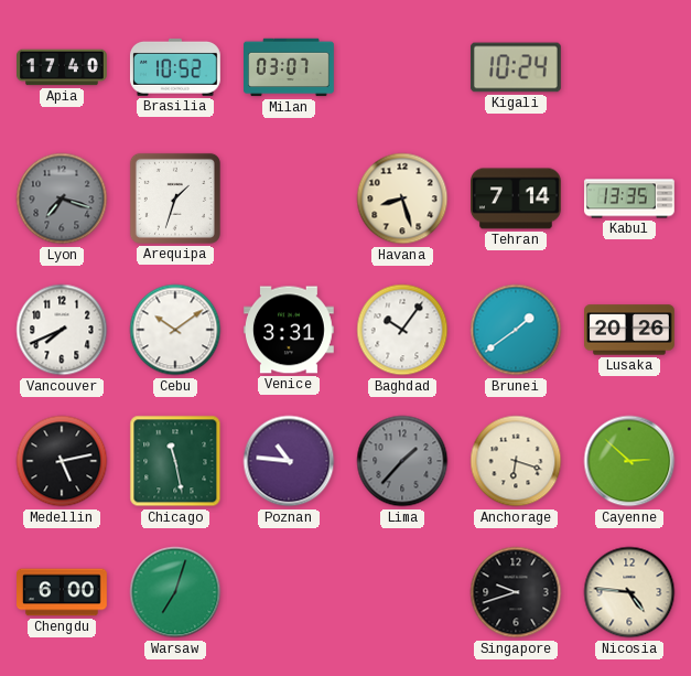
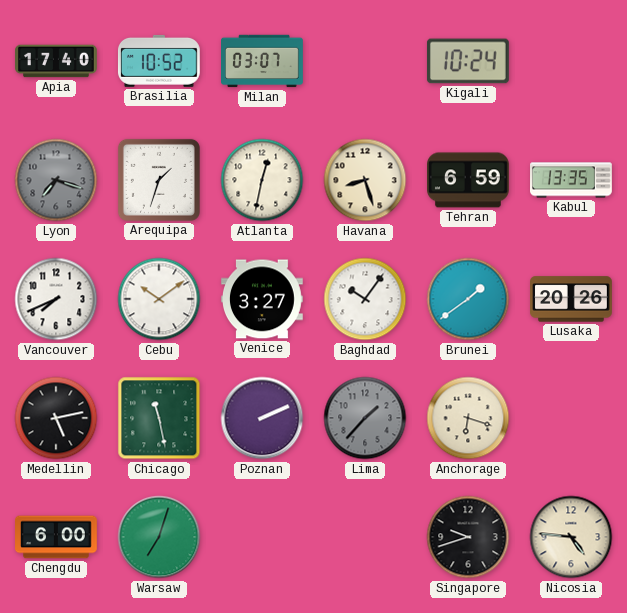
Atlanta: none -> 12:32
Tehran: 7:14 -> 6:59
Venice: 3:31 -> 3:27
Poznan: 10:46 -> 2:11
Cayenne: 2:52 -> none
